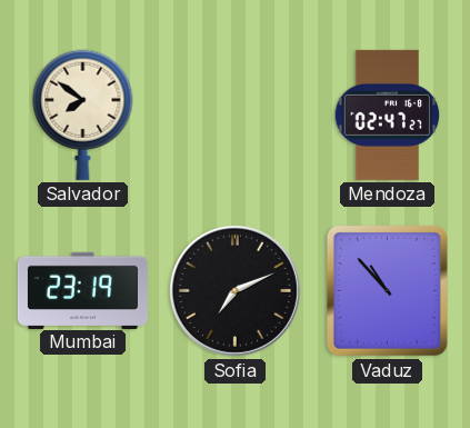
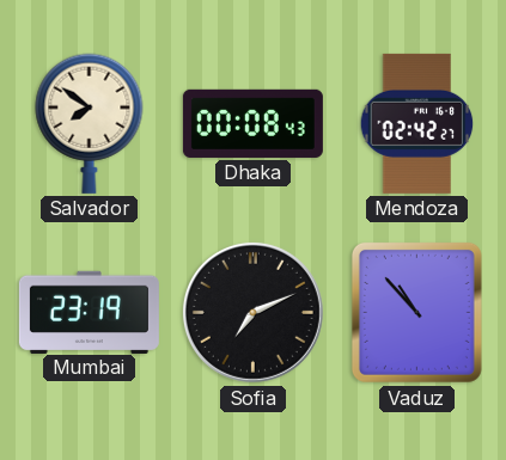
Dhaka: none -> 00:08
Mendoza: 02:47 -> 02:42
